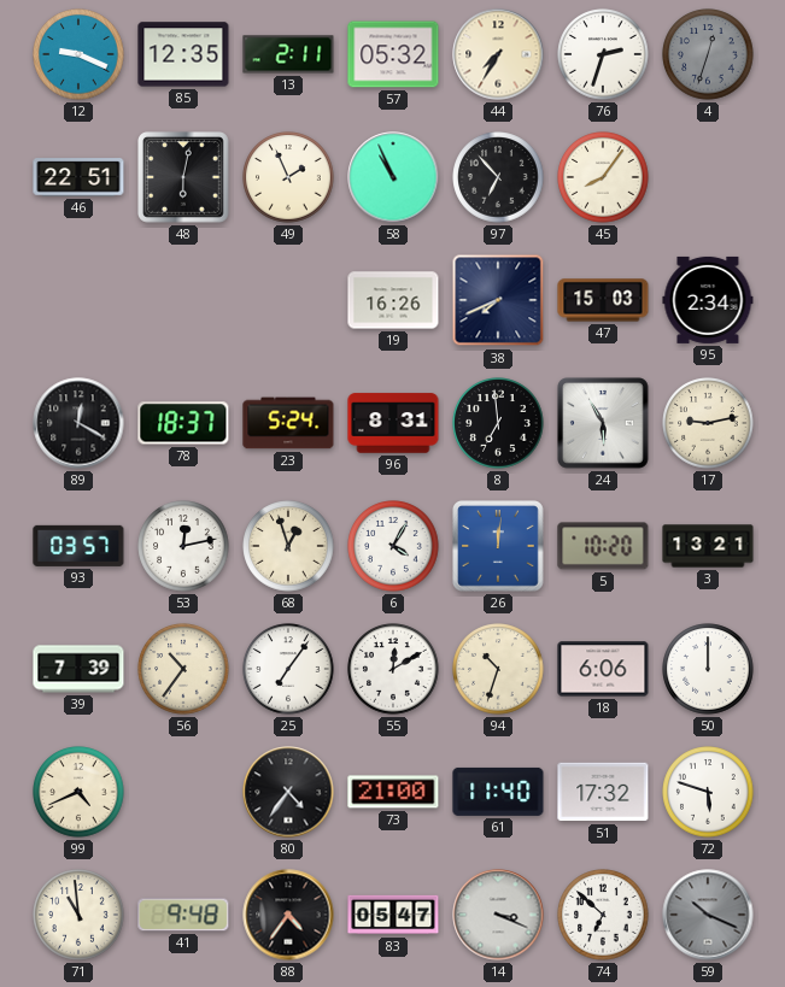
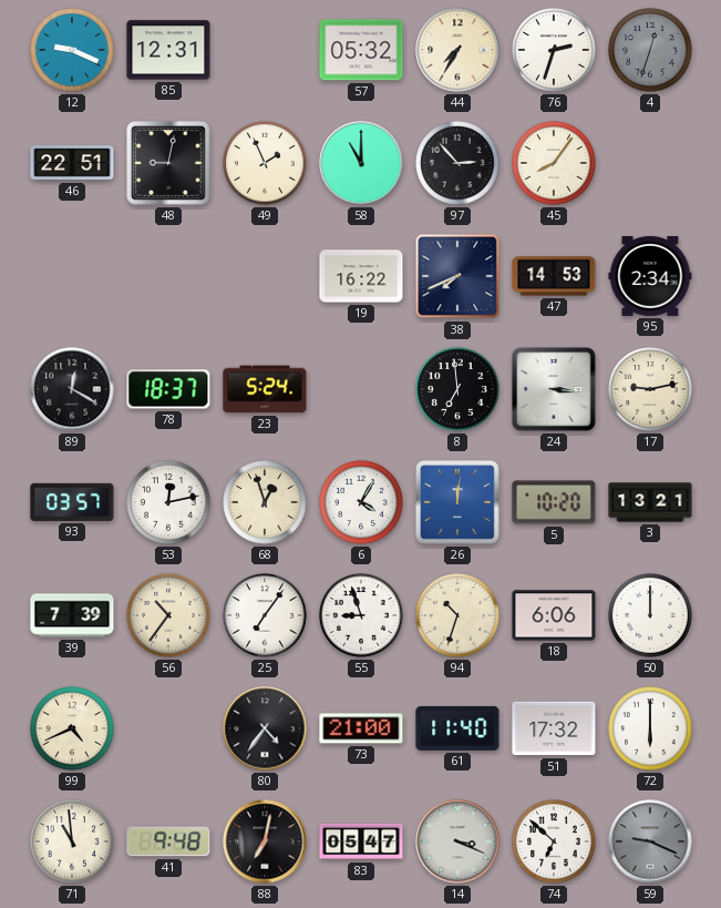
85: 12:35 -> 12:31
13: 2:11 -> none
48: 6:02 -> 9:02
58: 10:56 -> 11:00
97: 6:53 -> 2:53
19: 16:26 -> 16:22
47: 15:03 -> 14:53
96: 8:31 -> none
24: 5:55 -> 3:16
55: 12:10 -> 8:57
72: 5:48 -> 6:00
88: 4:36 -> 7:02
59: 10:19 -> 9:19
